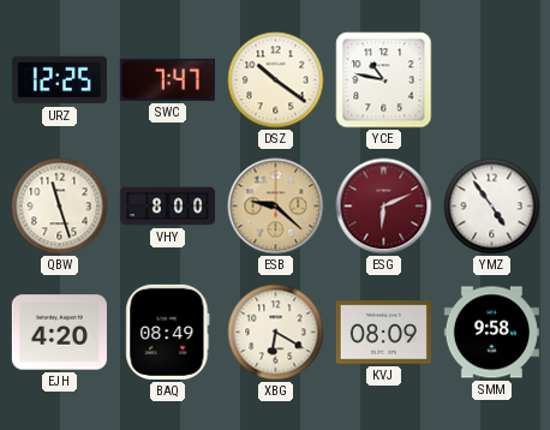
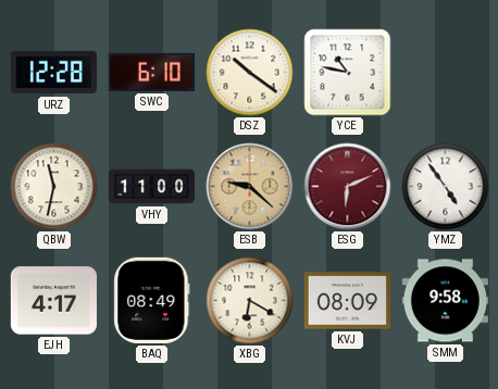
URZ: 12:25 -> 12:28
SWC: 7:47 -> 6:10
QBW: 11:27 -> 11:32
VHY: 8:00 -> 11:00
EJH: 4:20 -> 4:17
